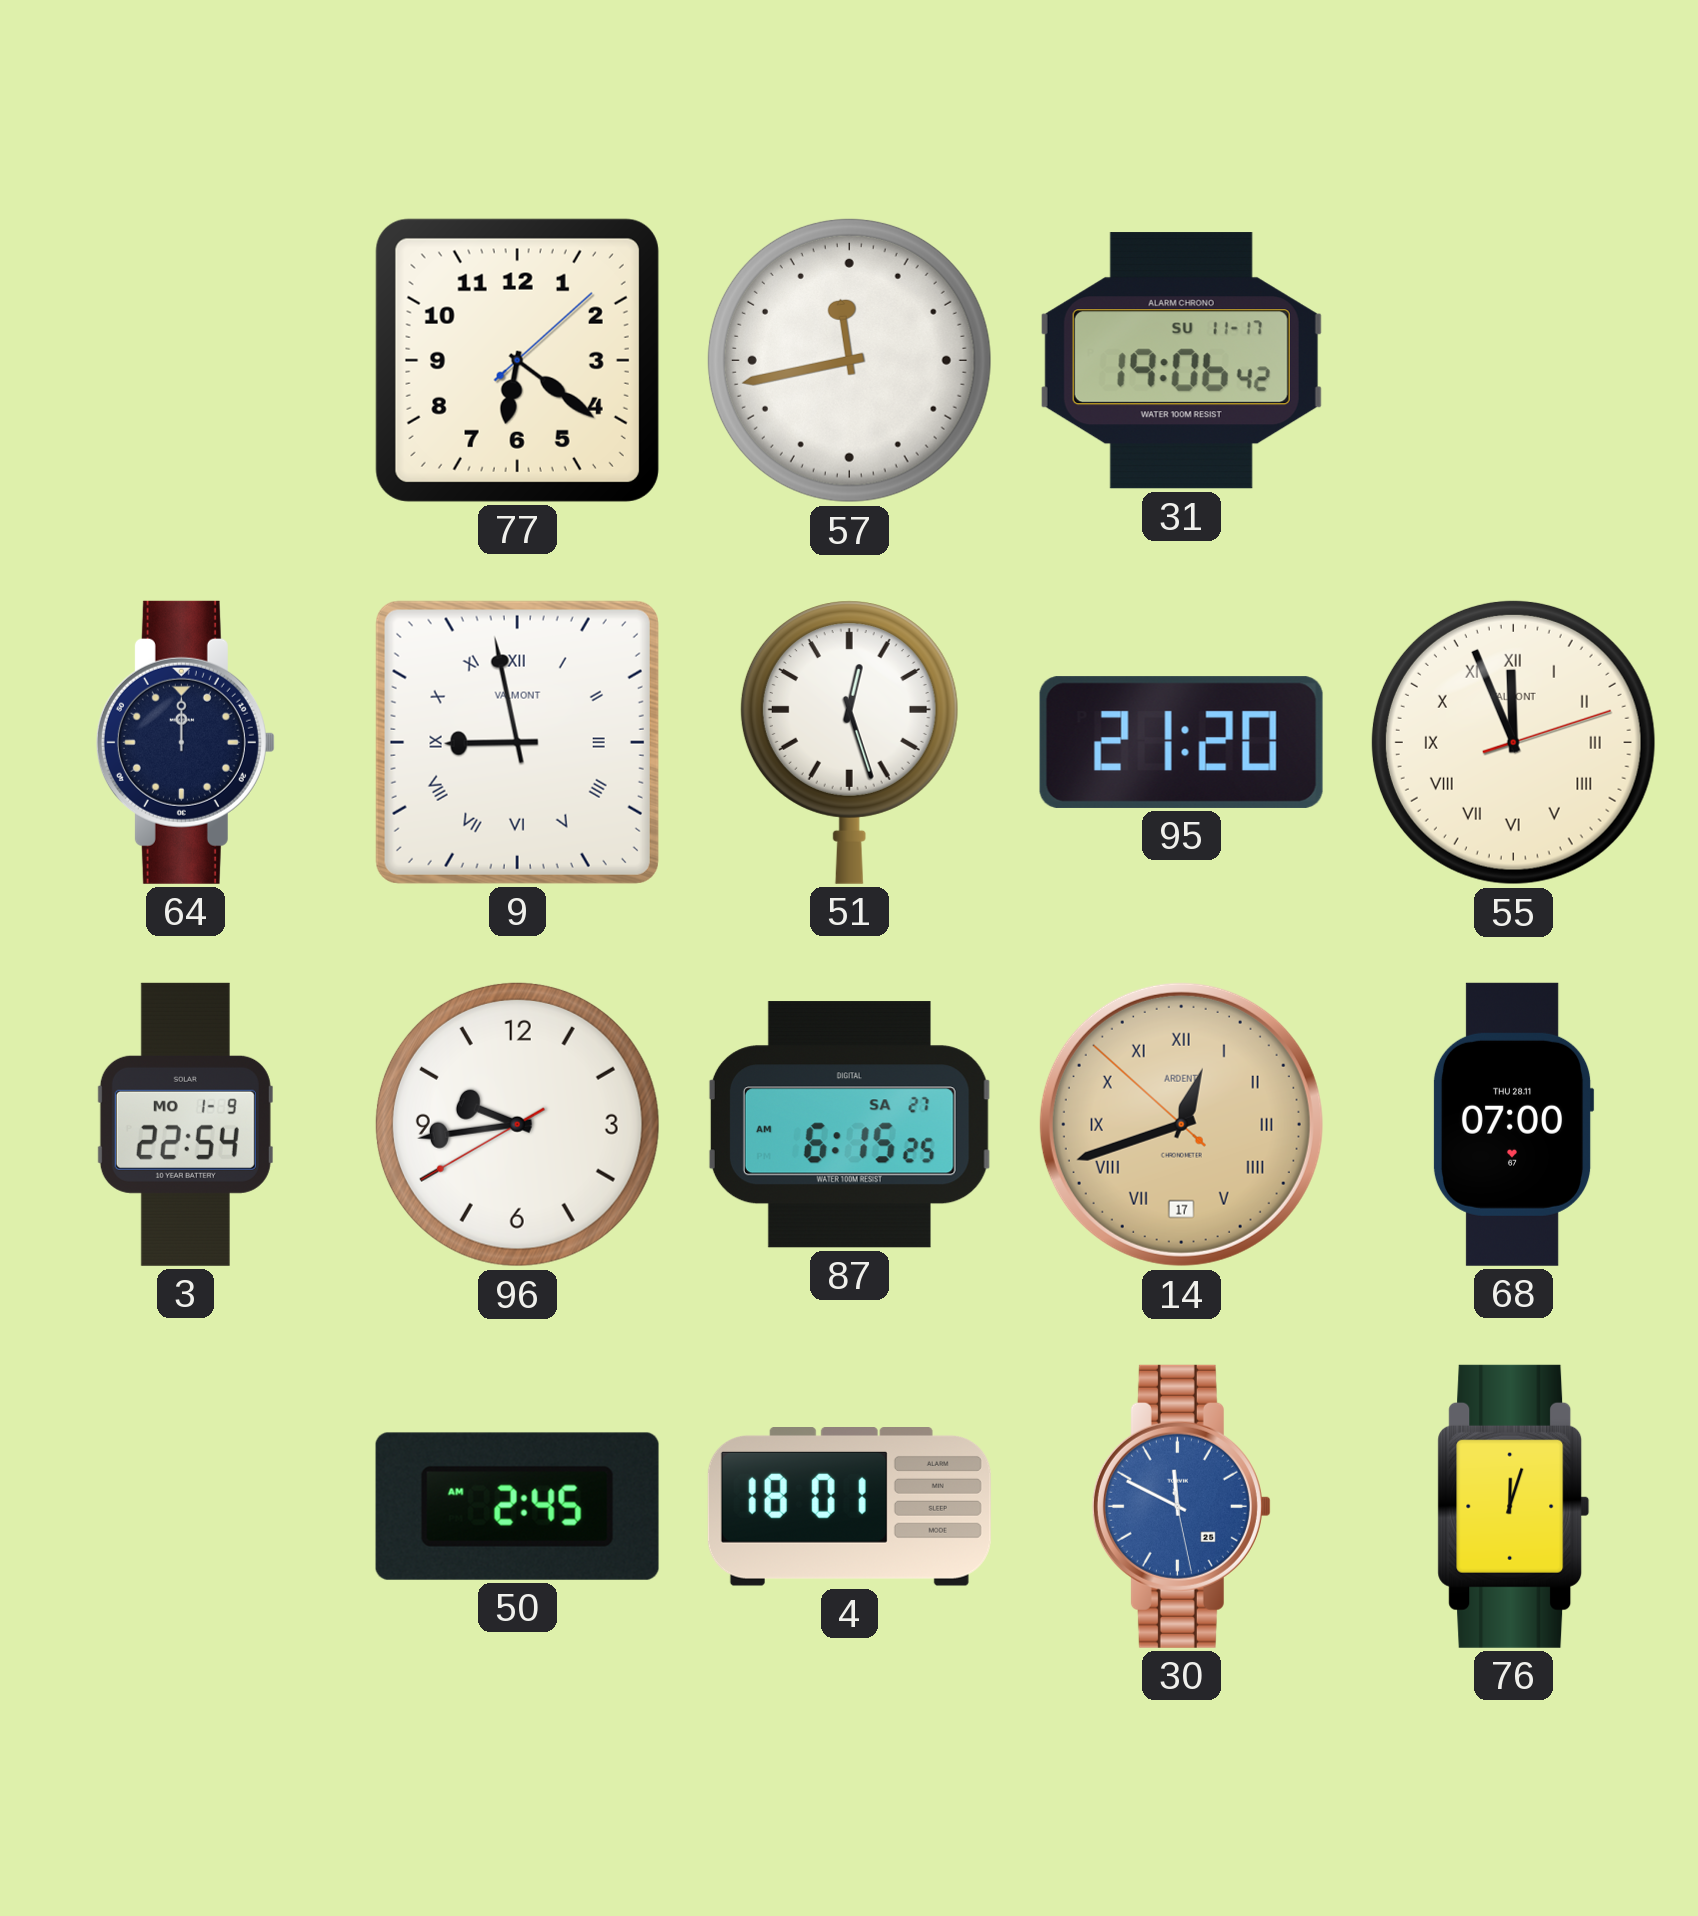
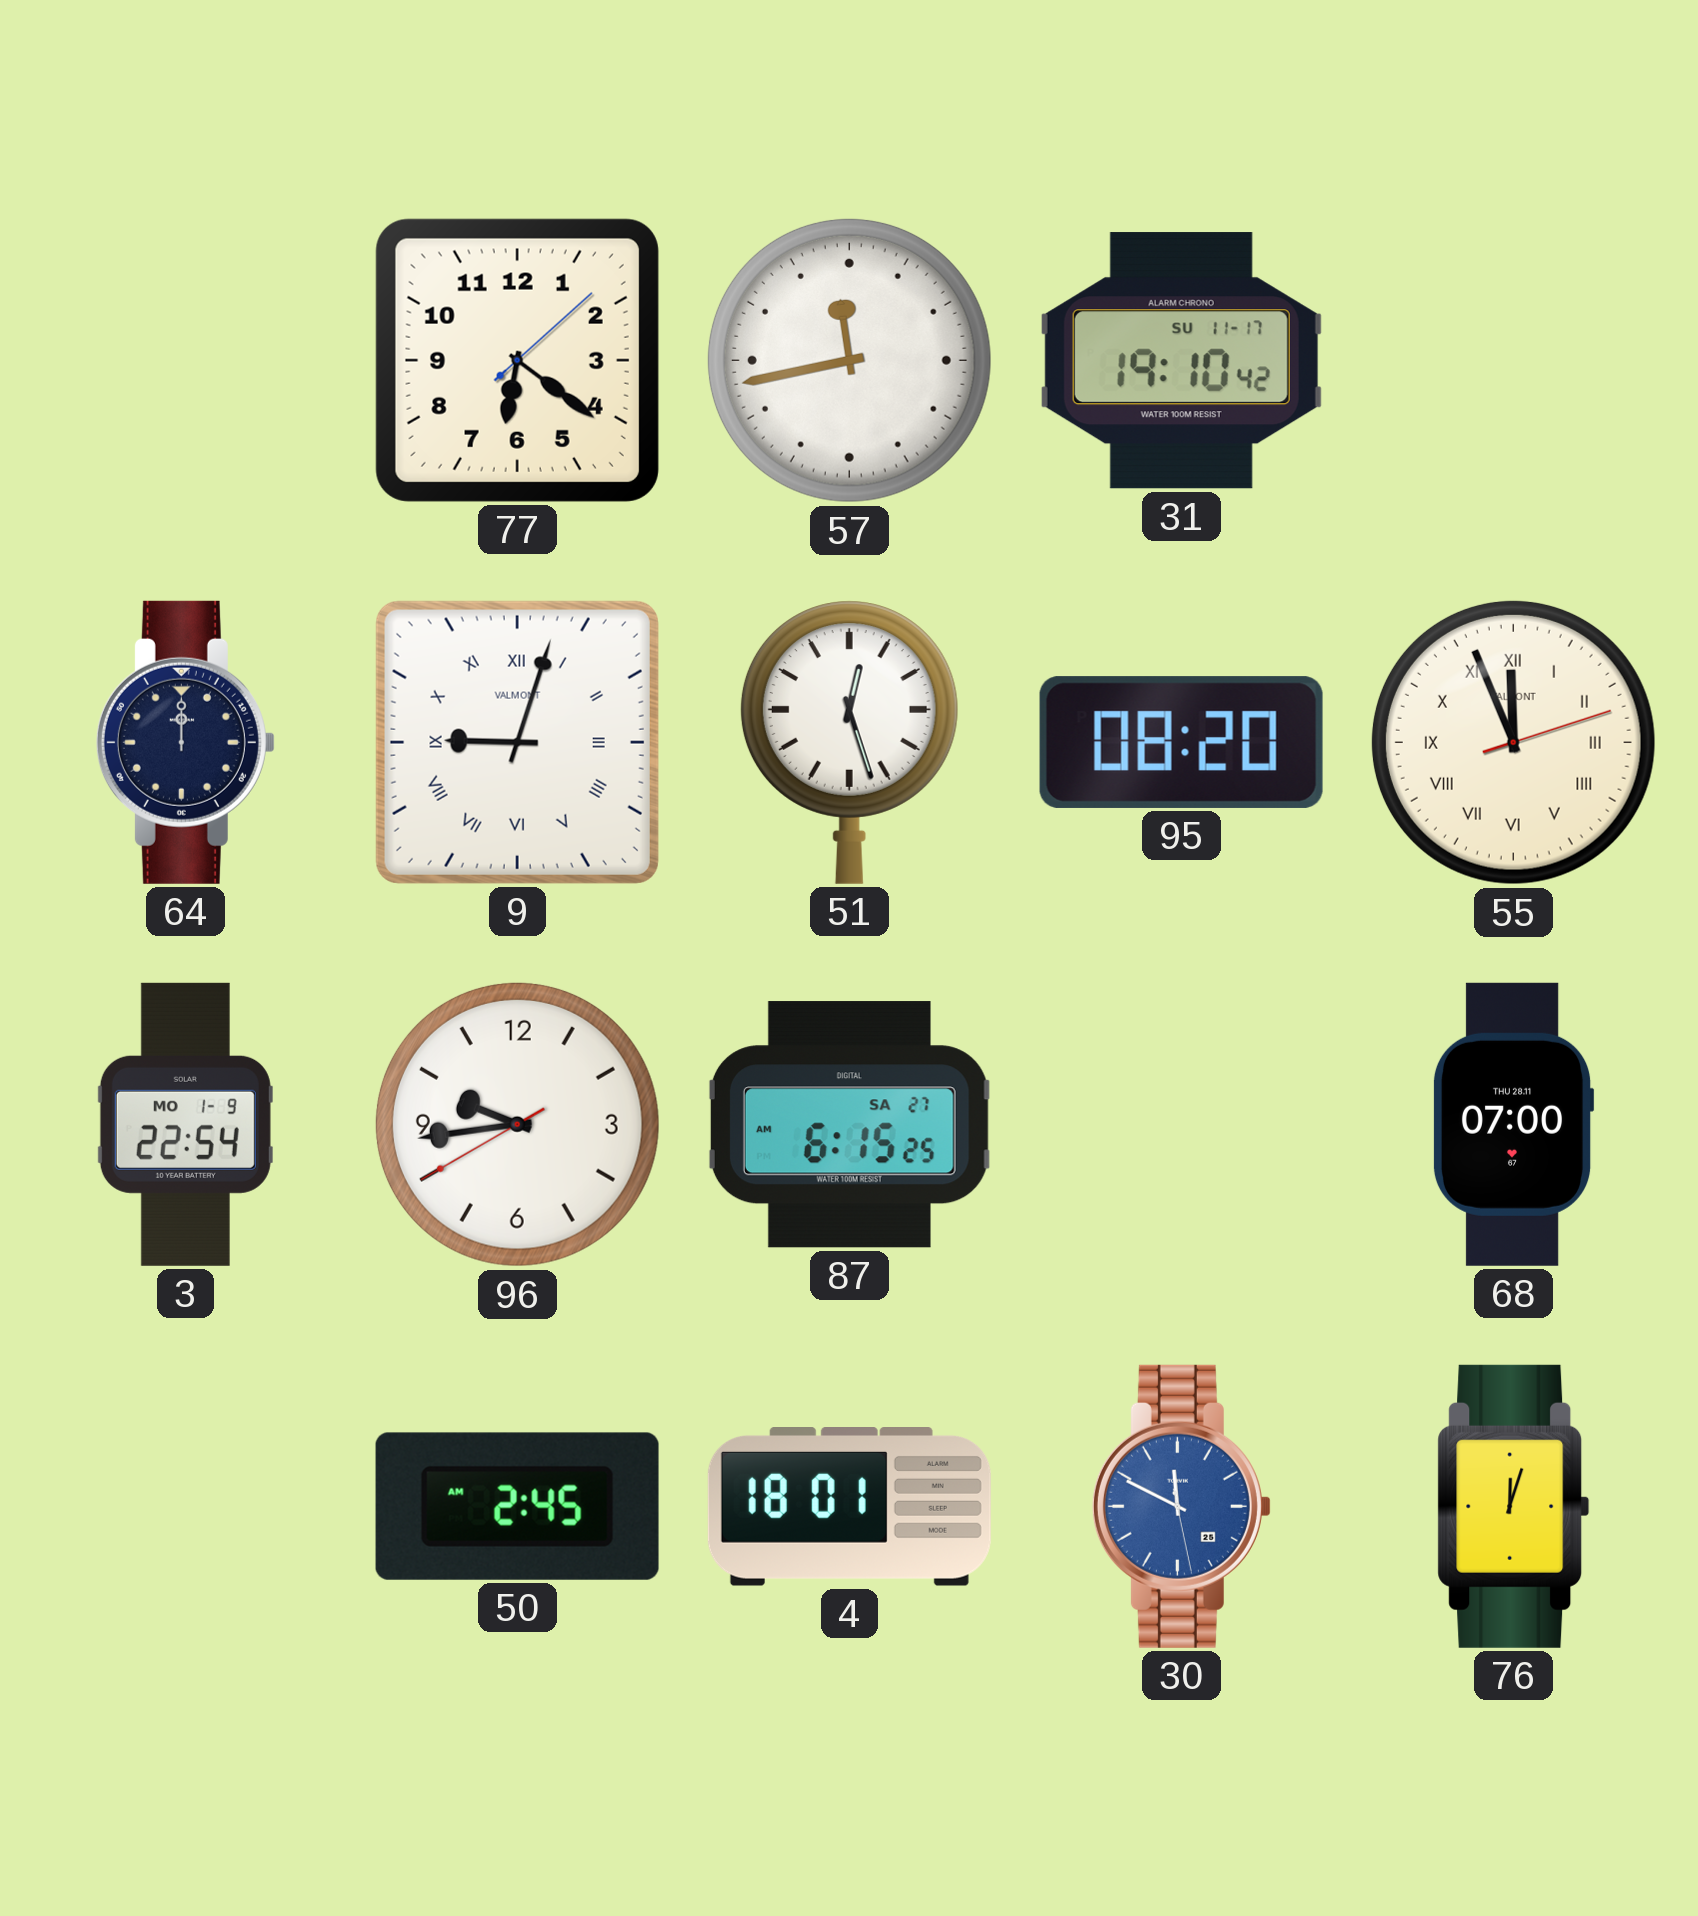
31: 19:06 -> 19:10
9: 8:58 -> 9:03
95: 21:20 -> 08:20
14: 12:41 -> none
